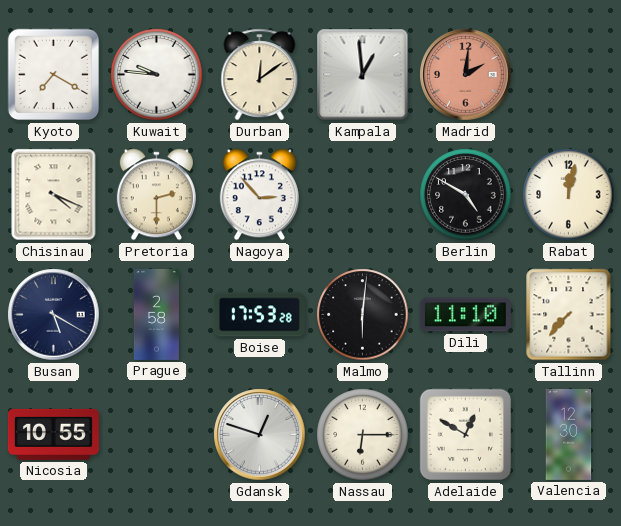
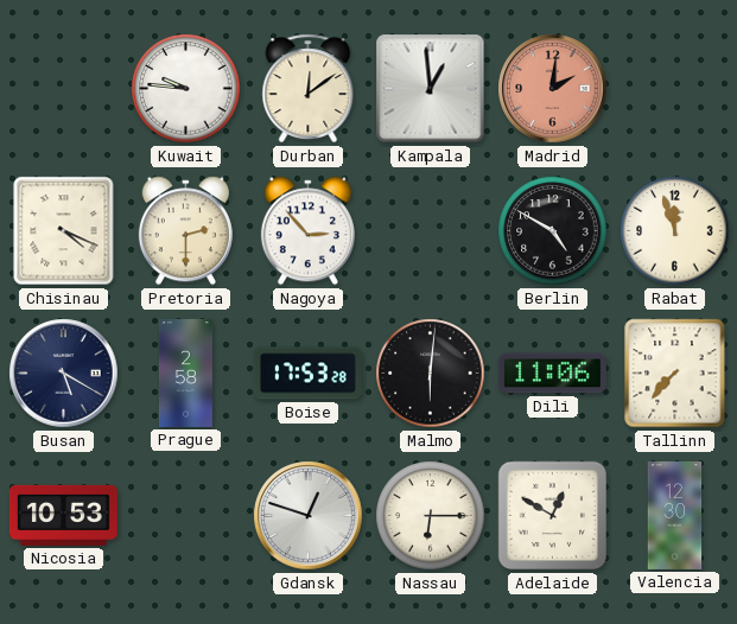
Kyoto: 7:20 -> none
Rabat: 12:02 -> 11:57
Dili: 11:10 -> 11:06
Nicosia: 10:55 -> 10:53
